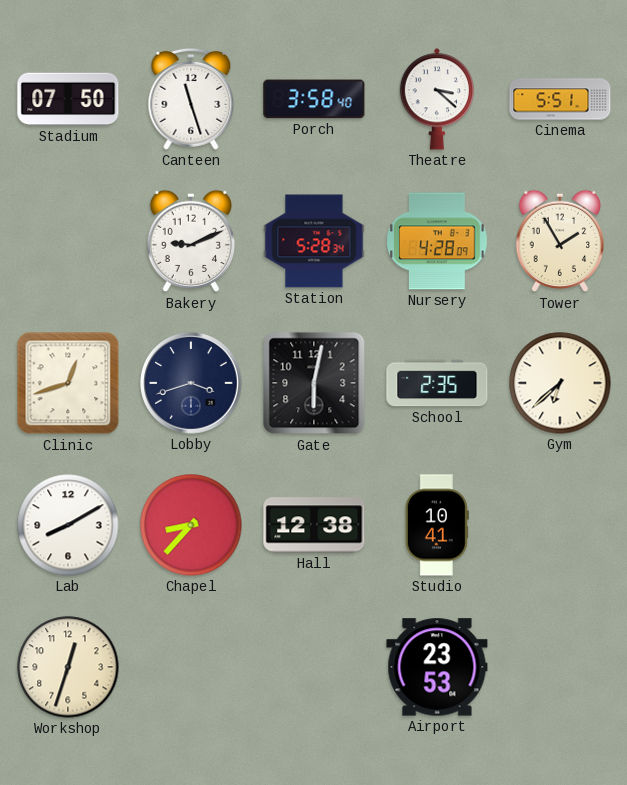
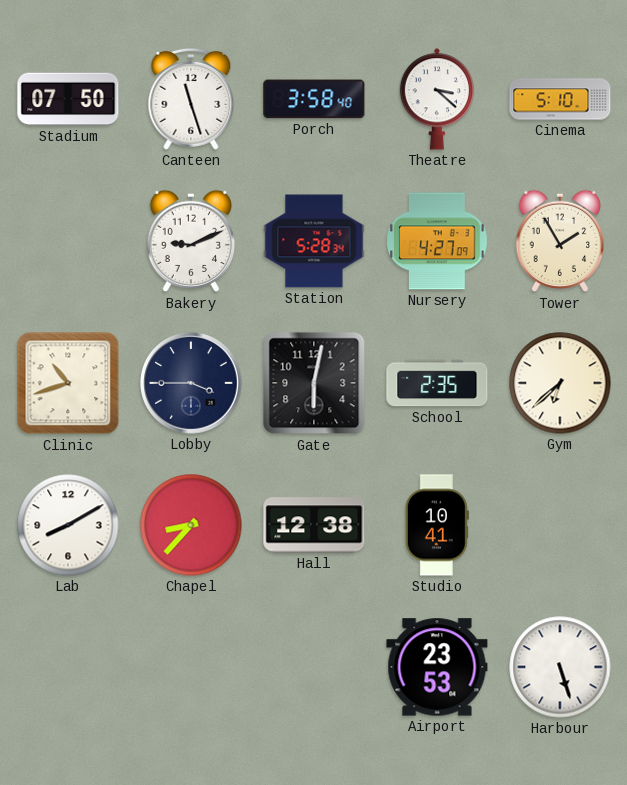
Cinema: 5:51 -> 5:10
Nursery: 4:28 -> 4:27
Clinic: 12:42 -> 10:42
Lobby: 3:42 -> 3:45
Workshop: 12:33 -> none
Harbour: none -> 5:27
